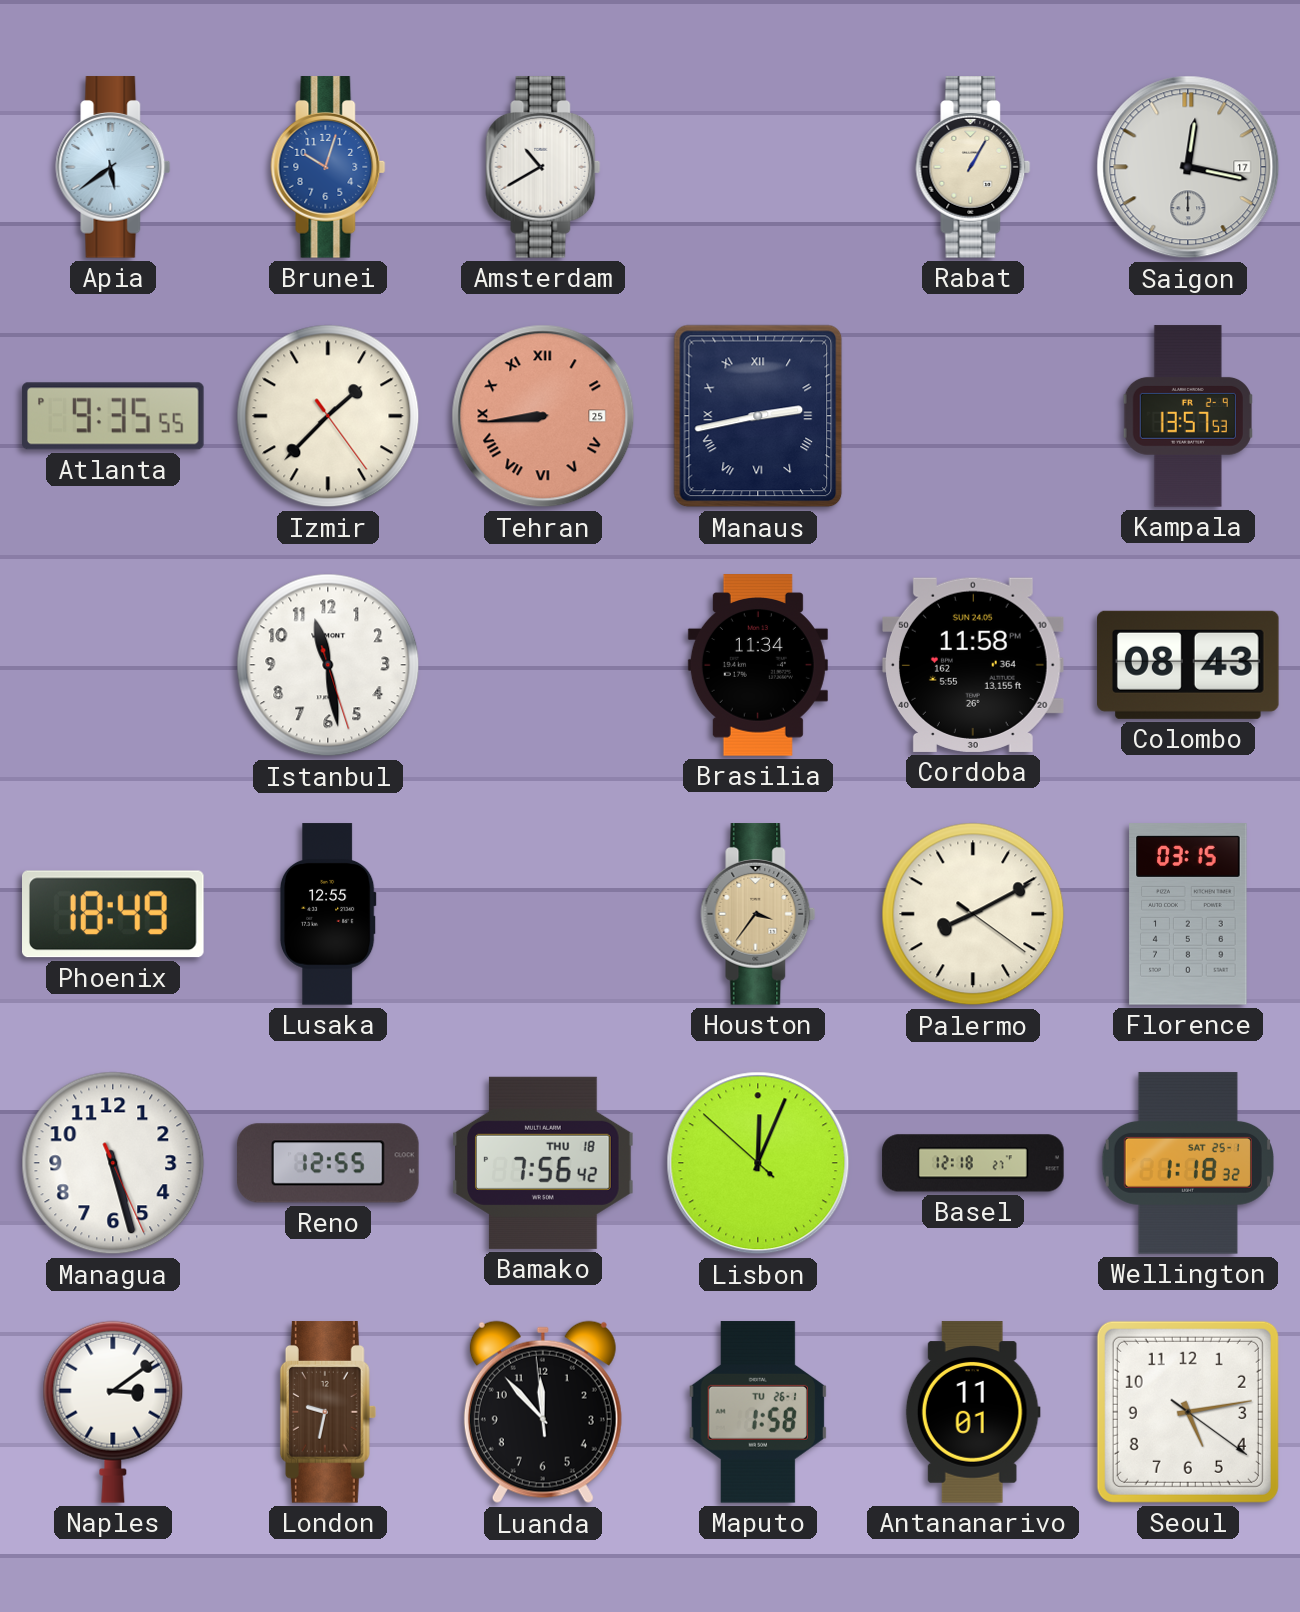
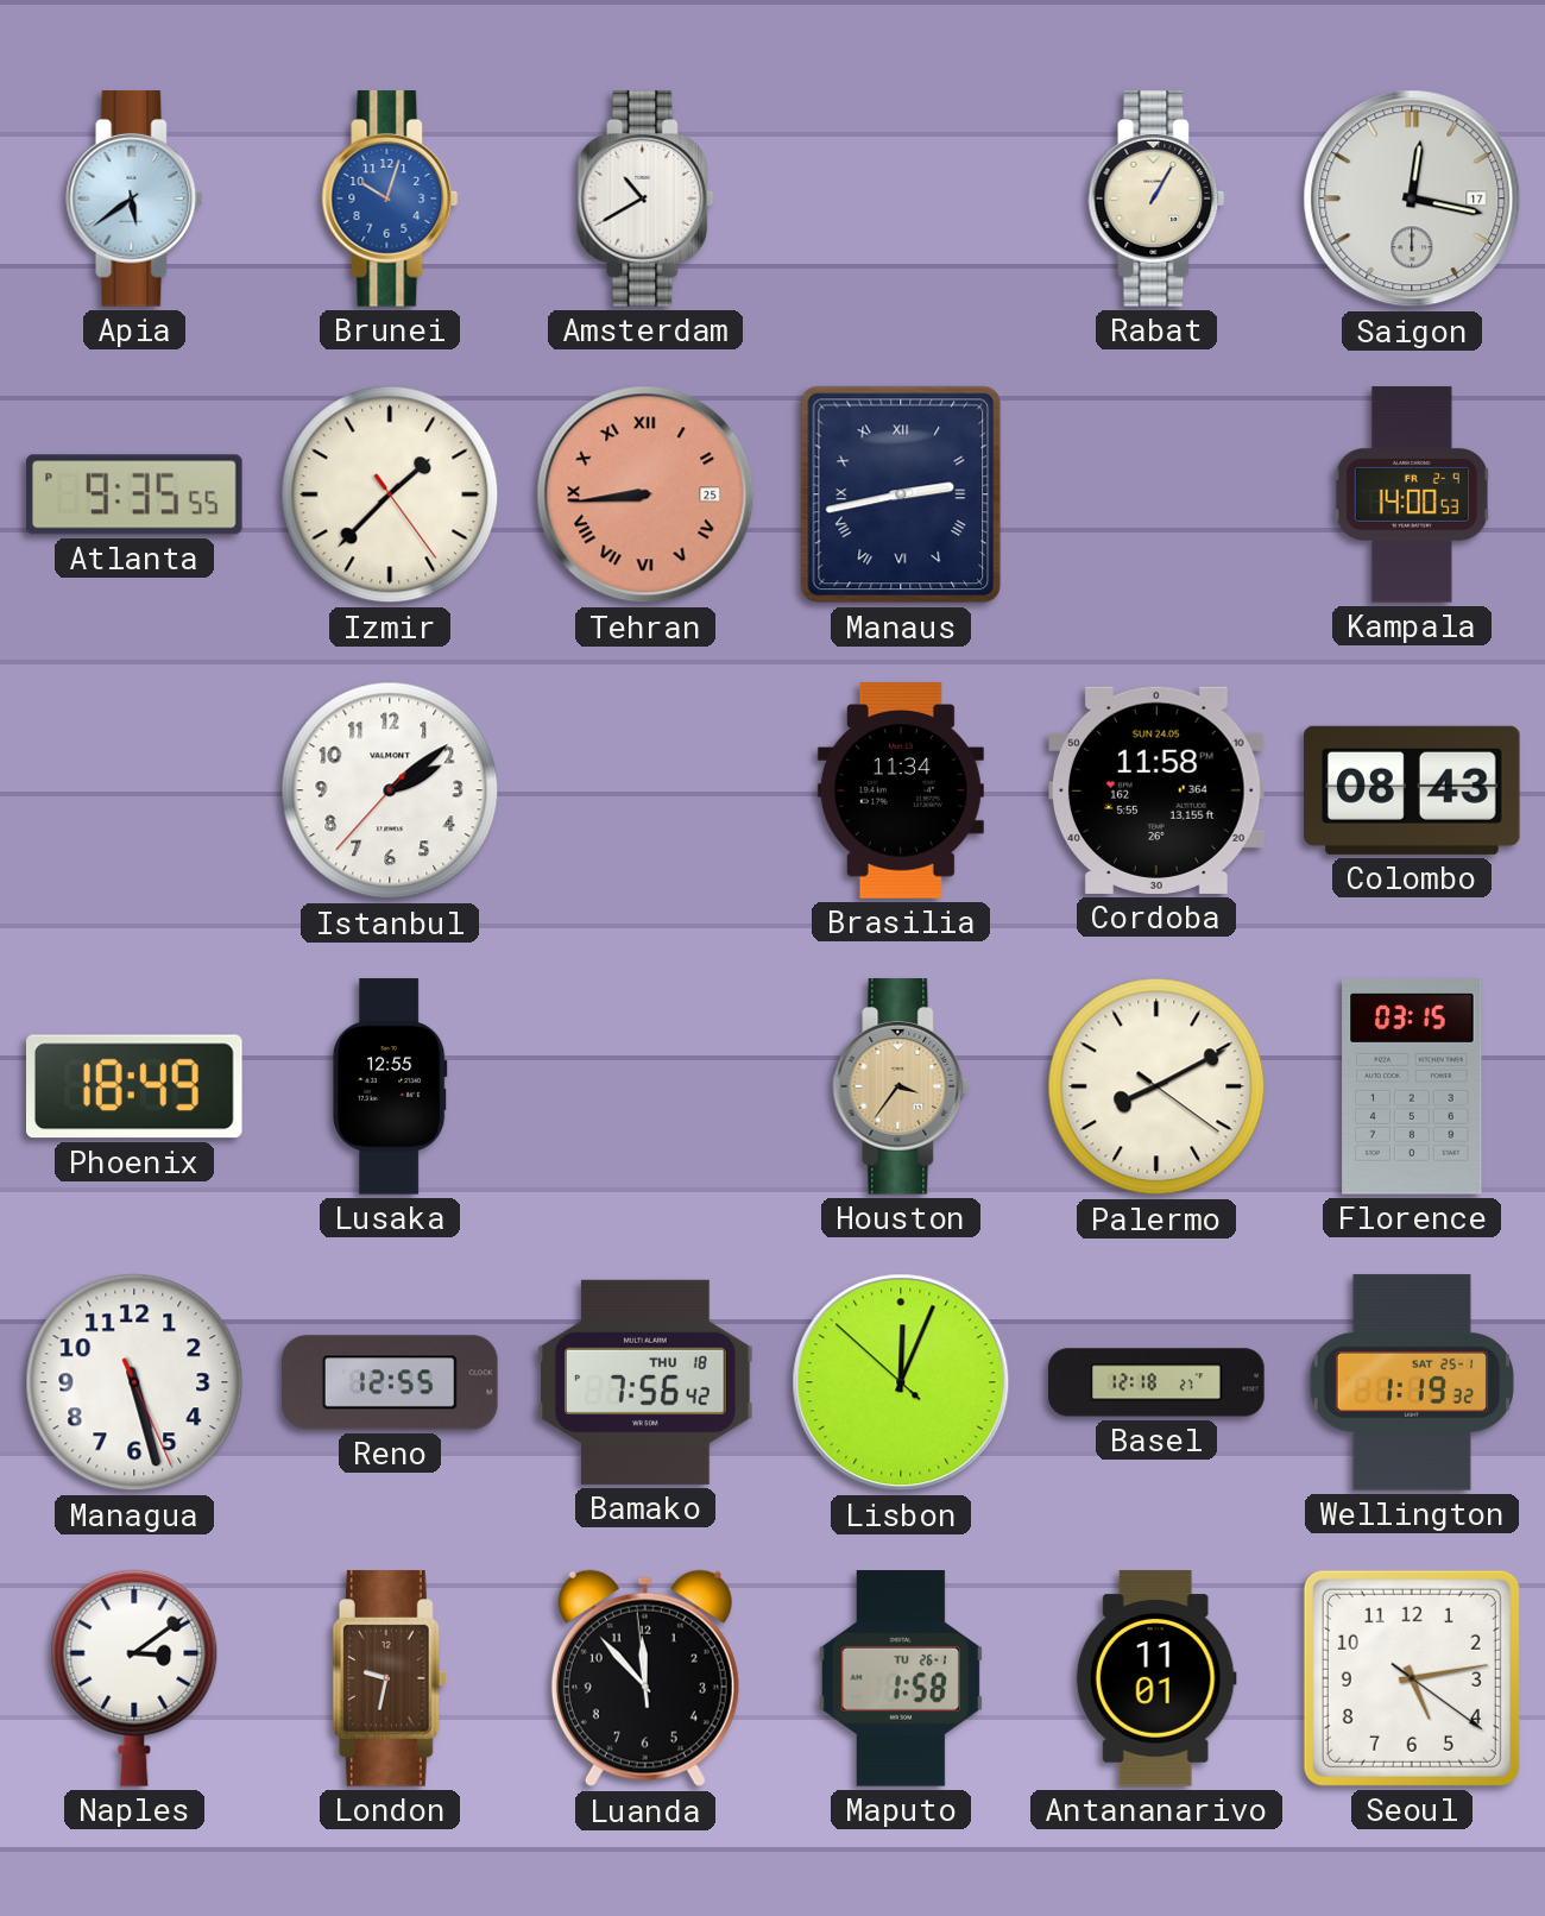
Kampala: 13:57 -> 14:00
Istanbul: 11:28 -> 2:08
Wellington: 1:18 -> 1:19
